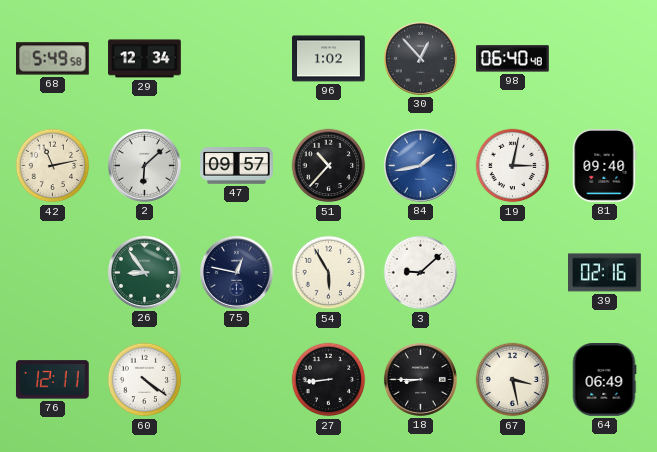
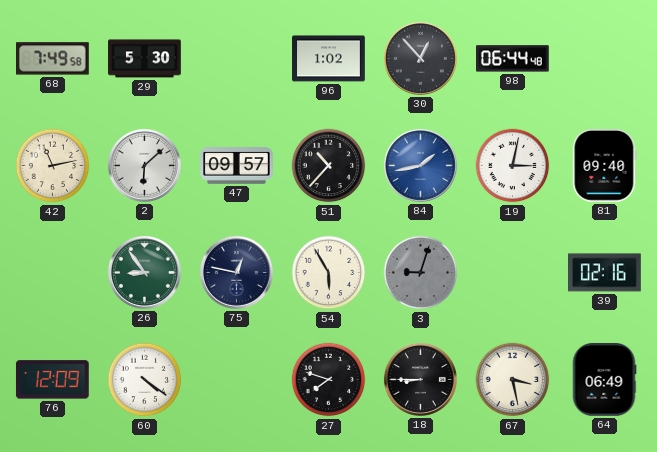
68: 5:49 -> 7:49
29: 12:34 -> 5:30
98: 06:40 -> 06:44
3: 9:08 -> 9:03
3 dial: white -> grey
76: 12:11 -> 12:09
27: 8:44 -> 7:48
